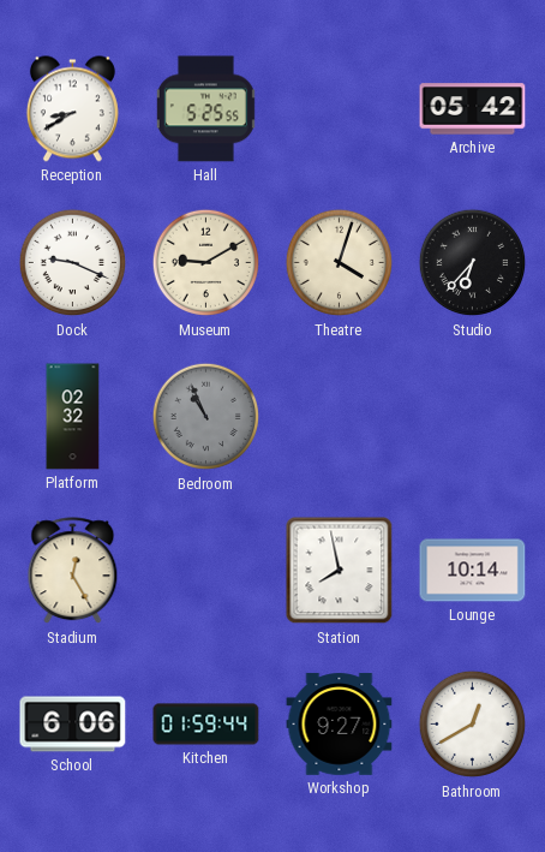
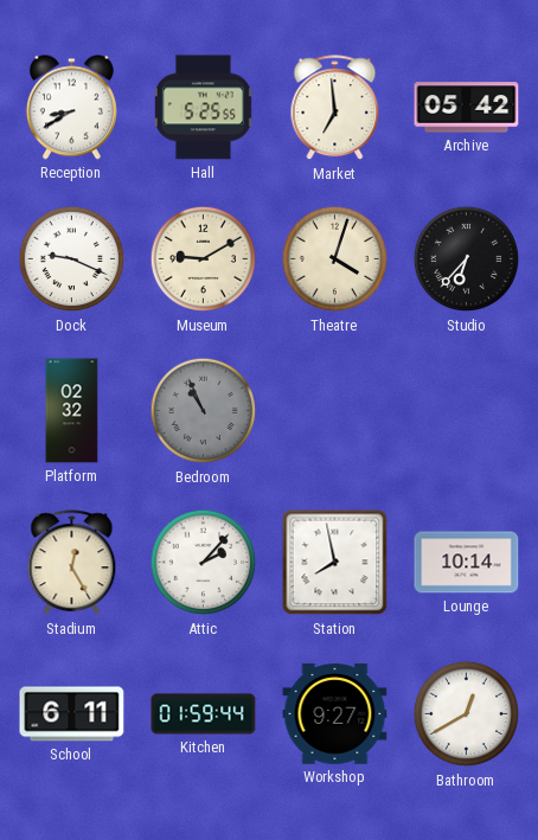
Market: none -> 6:59
Attic: none -> 2:07
School: 6:06 -> 6:11
